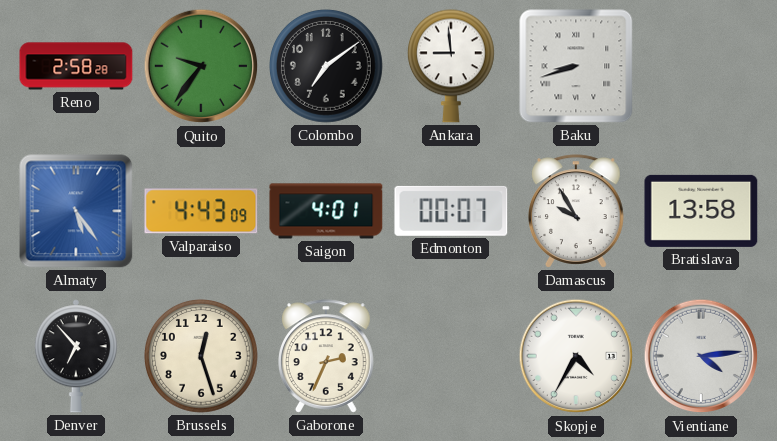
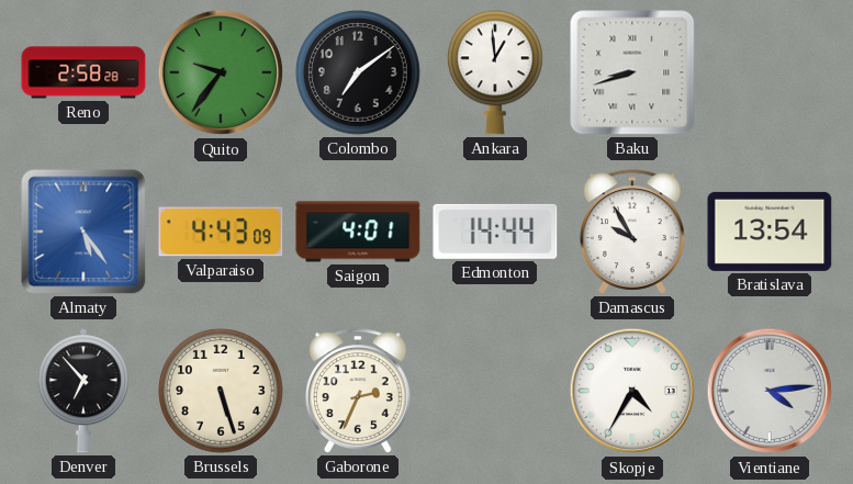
Ankara: 8:59 -> 12:59
Edmonton: 00:07 -> 14:44
Bratislava: 13:58 -> 13:54
Brussels: 12:27 -> 5:27
